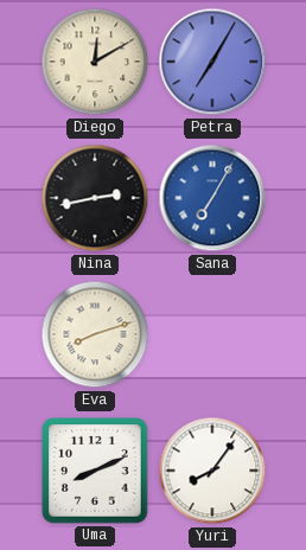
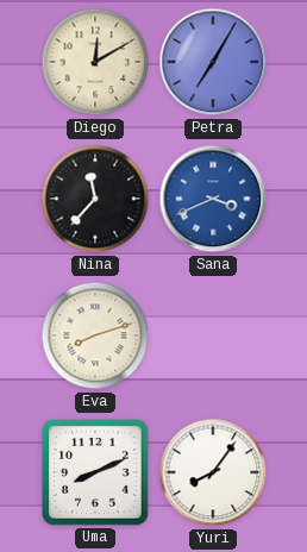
Nina: 2:43 -> 11:37
Sana: 7:05 -> 3:41
